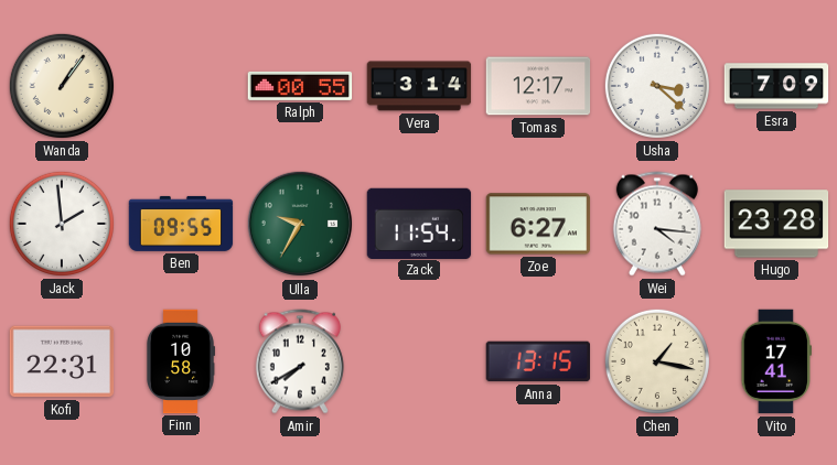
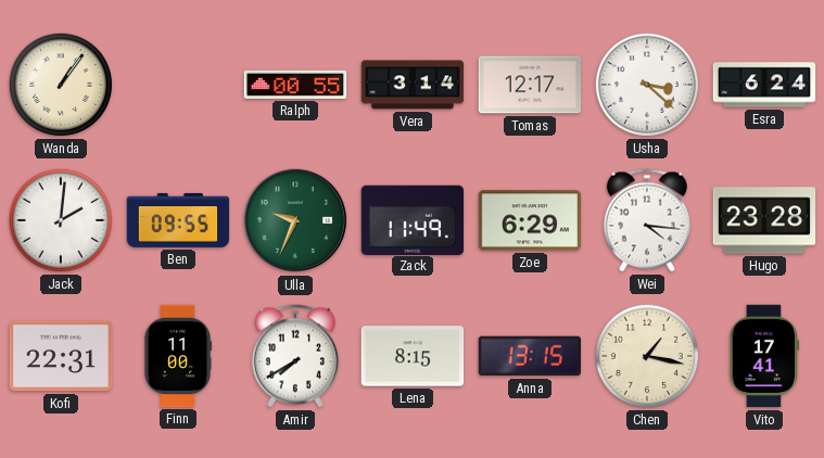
Esra: 7:09 -> 6:24
Jack: 1:59 -> 2:01
Ulla: 9:35 -> 9:34
Zack: 11:54 -> 11:49
Zoe: 6:27 -> 6:29
Finn: 10:58 -> 11:00
Lena: none -> 8:15
